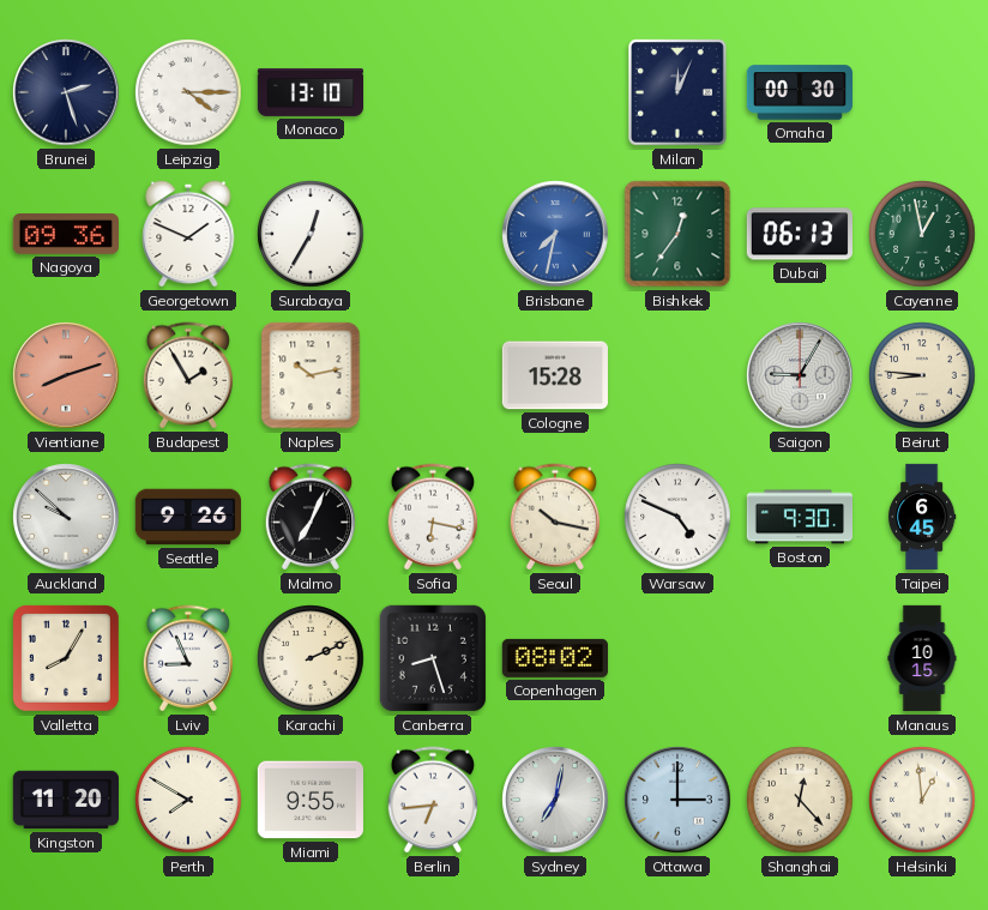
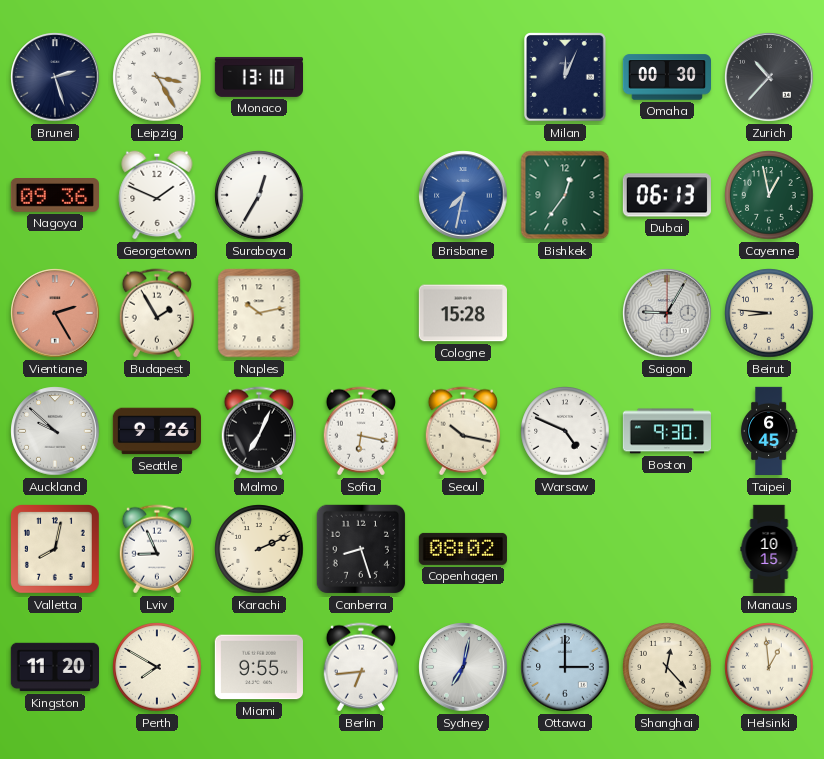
Leipzig: 4:15 -> 3:25
Zurich: none -> 10:37
Vientiane: 8:12 -> 2:25
Valletta: 8:05 -> 8:02
